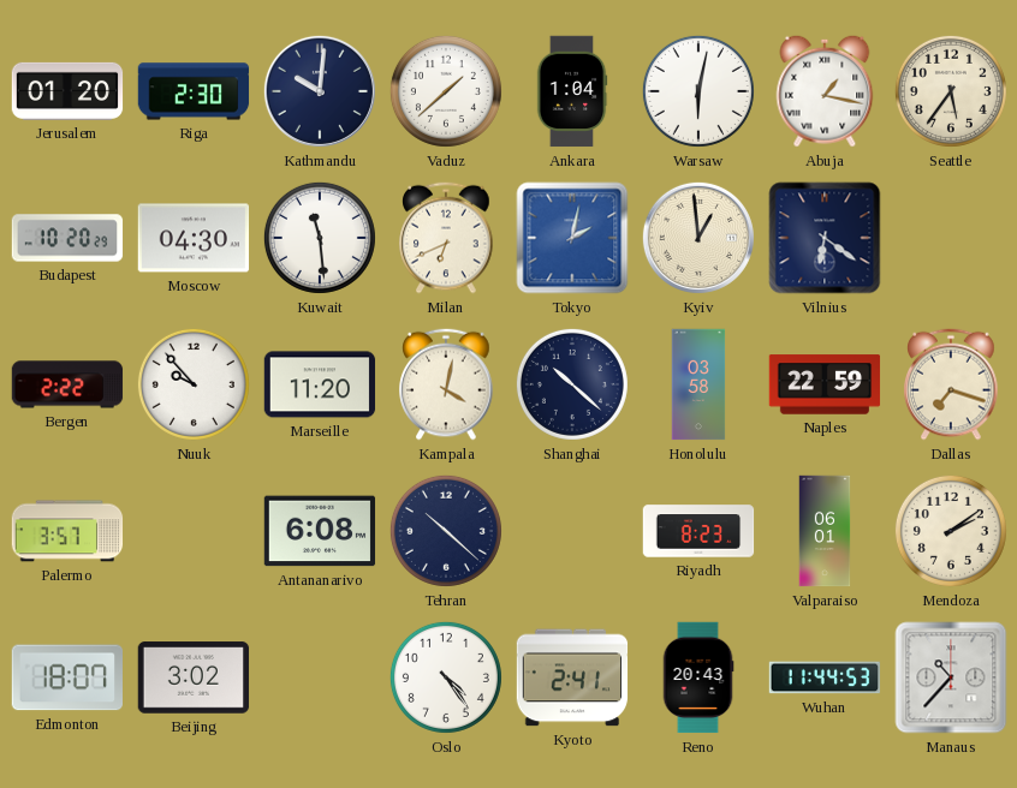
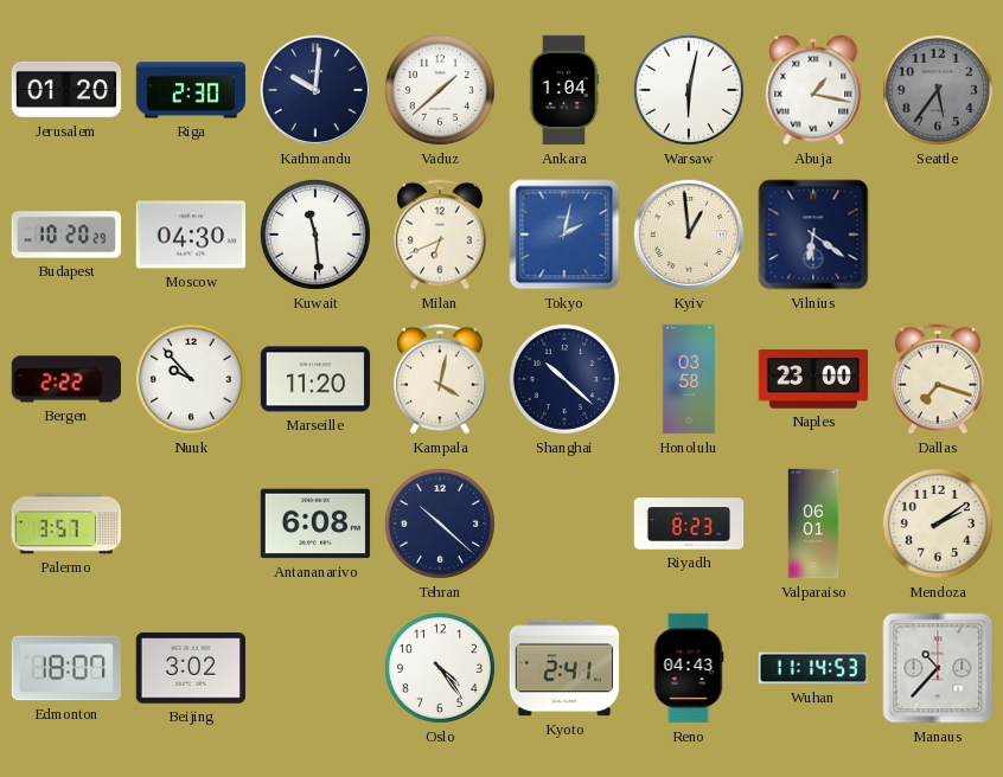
Seattle dial: cream -> grey
Naples: 22:59 -> 23:00
Reno: 20:43 -> 04:43
Wuhan: 11:44 -> 11:14
